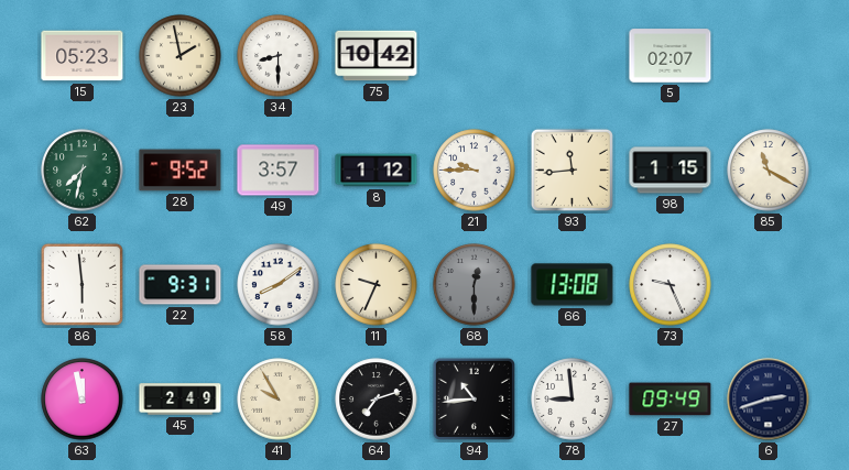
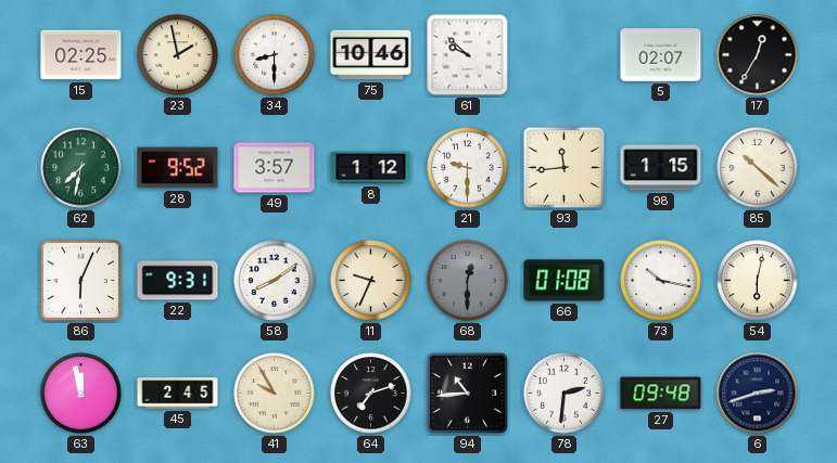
15: 05:23 -> 02:25
75: 10:42 -> 10:46
61: none -> 9:52
17: none -> 12:35
21: 9:45 -> 9:30
85: 11:20 -> 10:22
86: 5:59 -> 6:04
66: 13:08 -> 01:08
73: 9:26 -> 10:17
54: none -> 6:02
45: 2:49 -> 2:45
78: 8:59 -> 2:31
27: 09:49 -> 09:48
